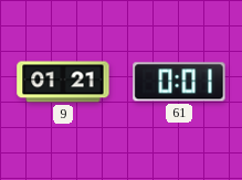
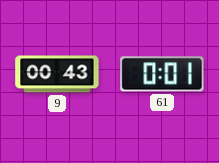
9: 01:21 -> 00:43
